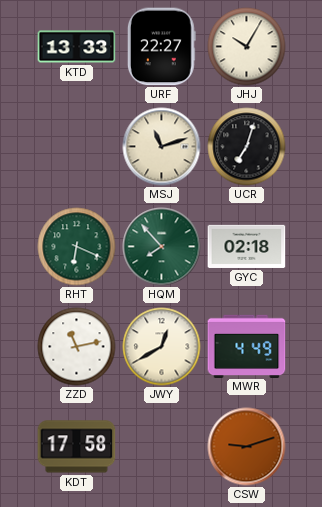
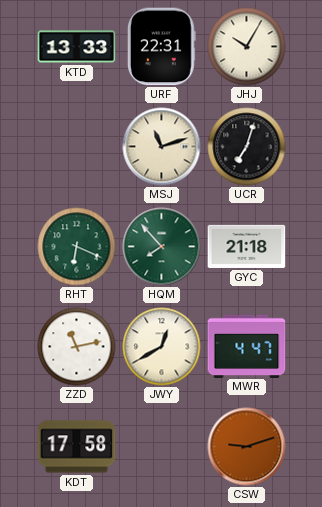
URF: 22:27 -> 22:31
GYC: 02:18 -> 21:18
MWR: 4:49 -> 4:47
